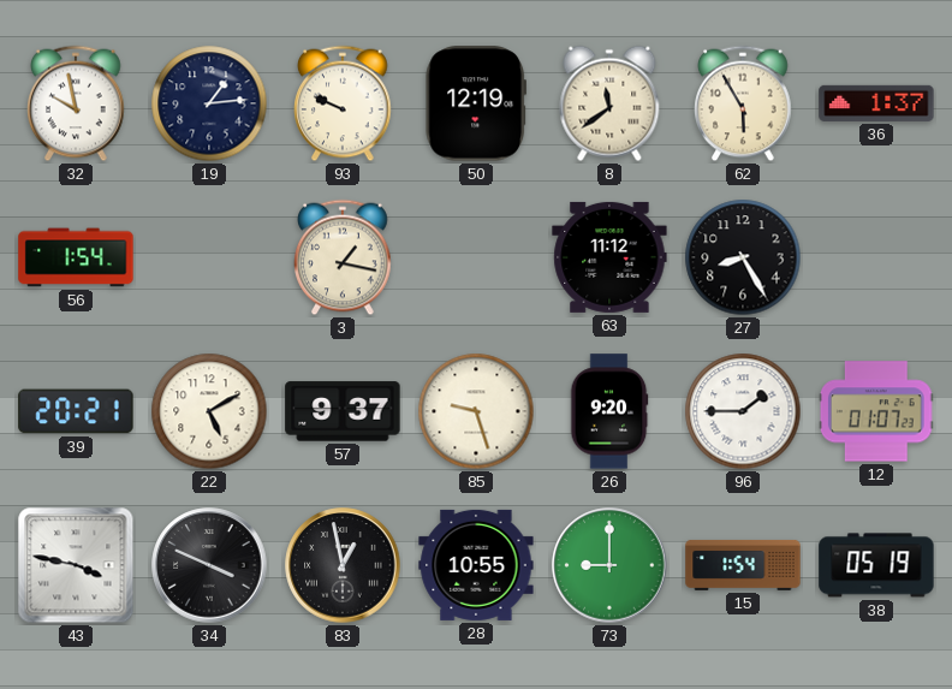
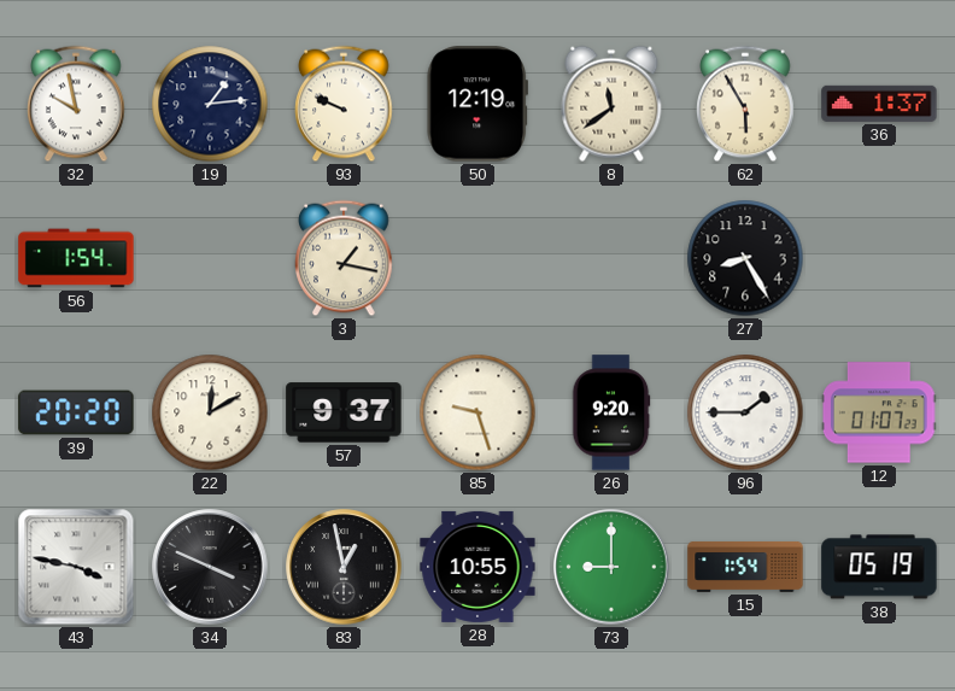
63: 11:12 -> none
39: 20:21 -> 20:20
22: 5:10 -> 12:10
